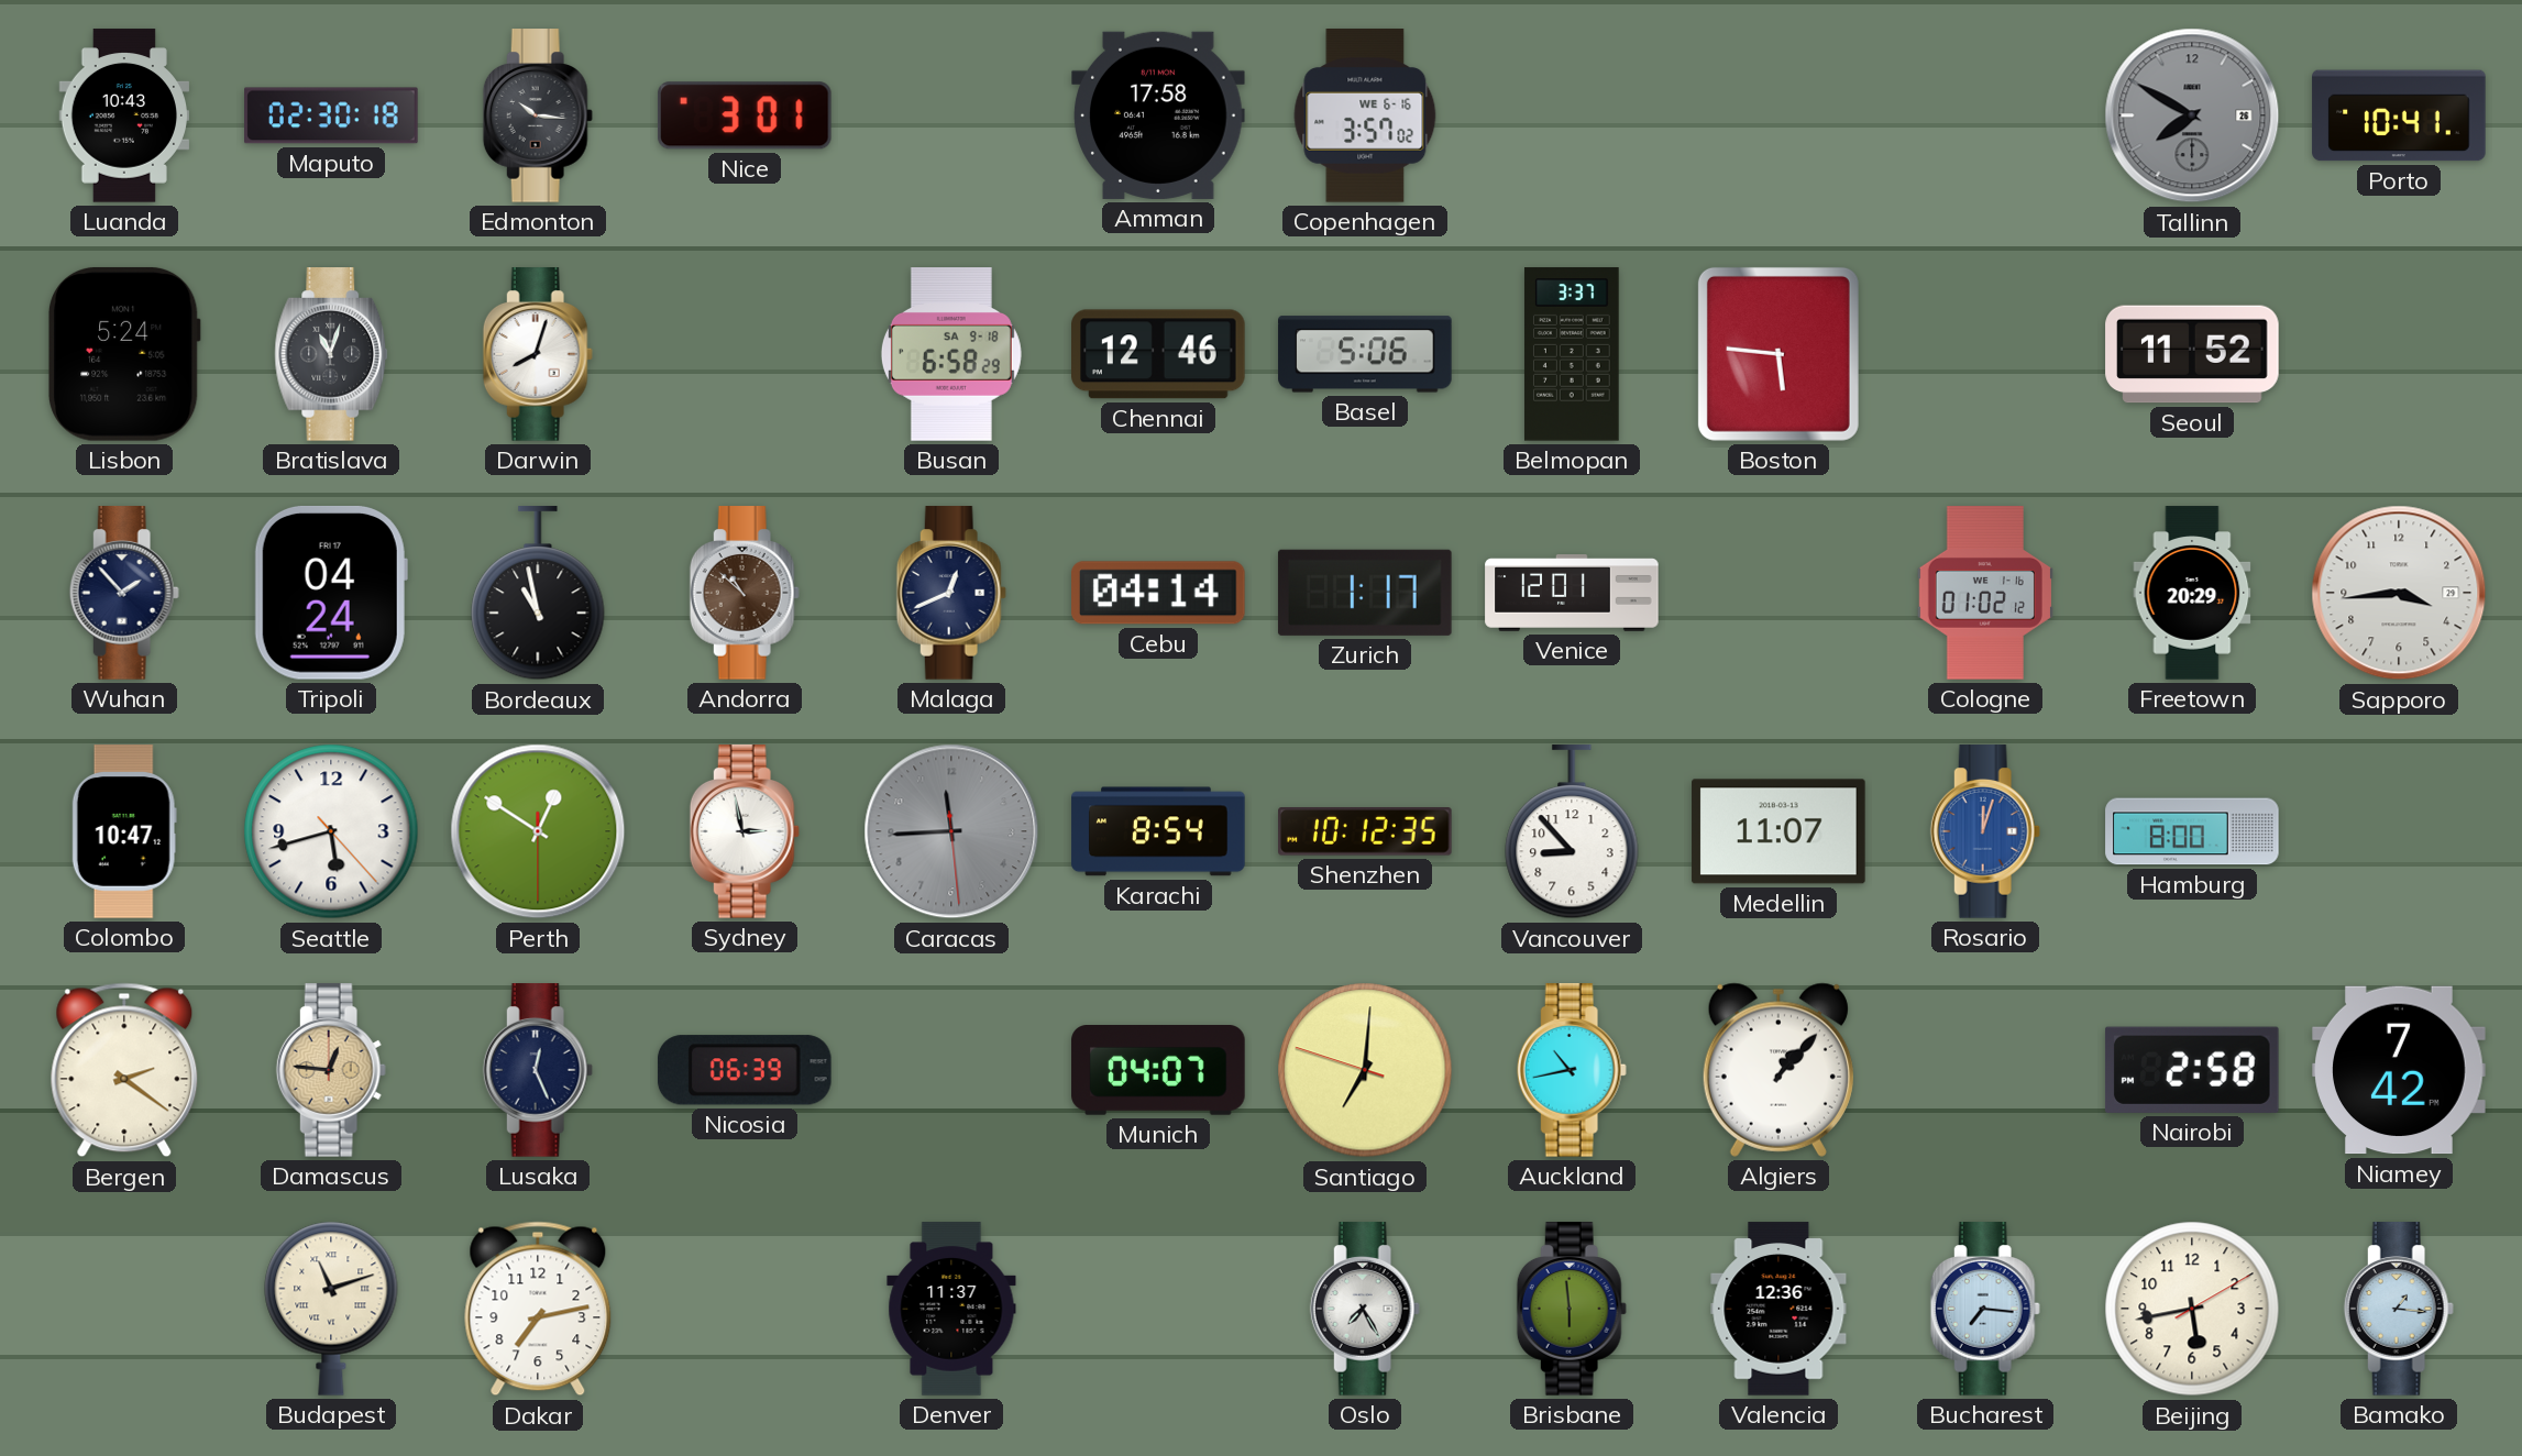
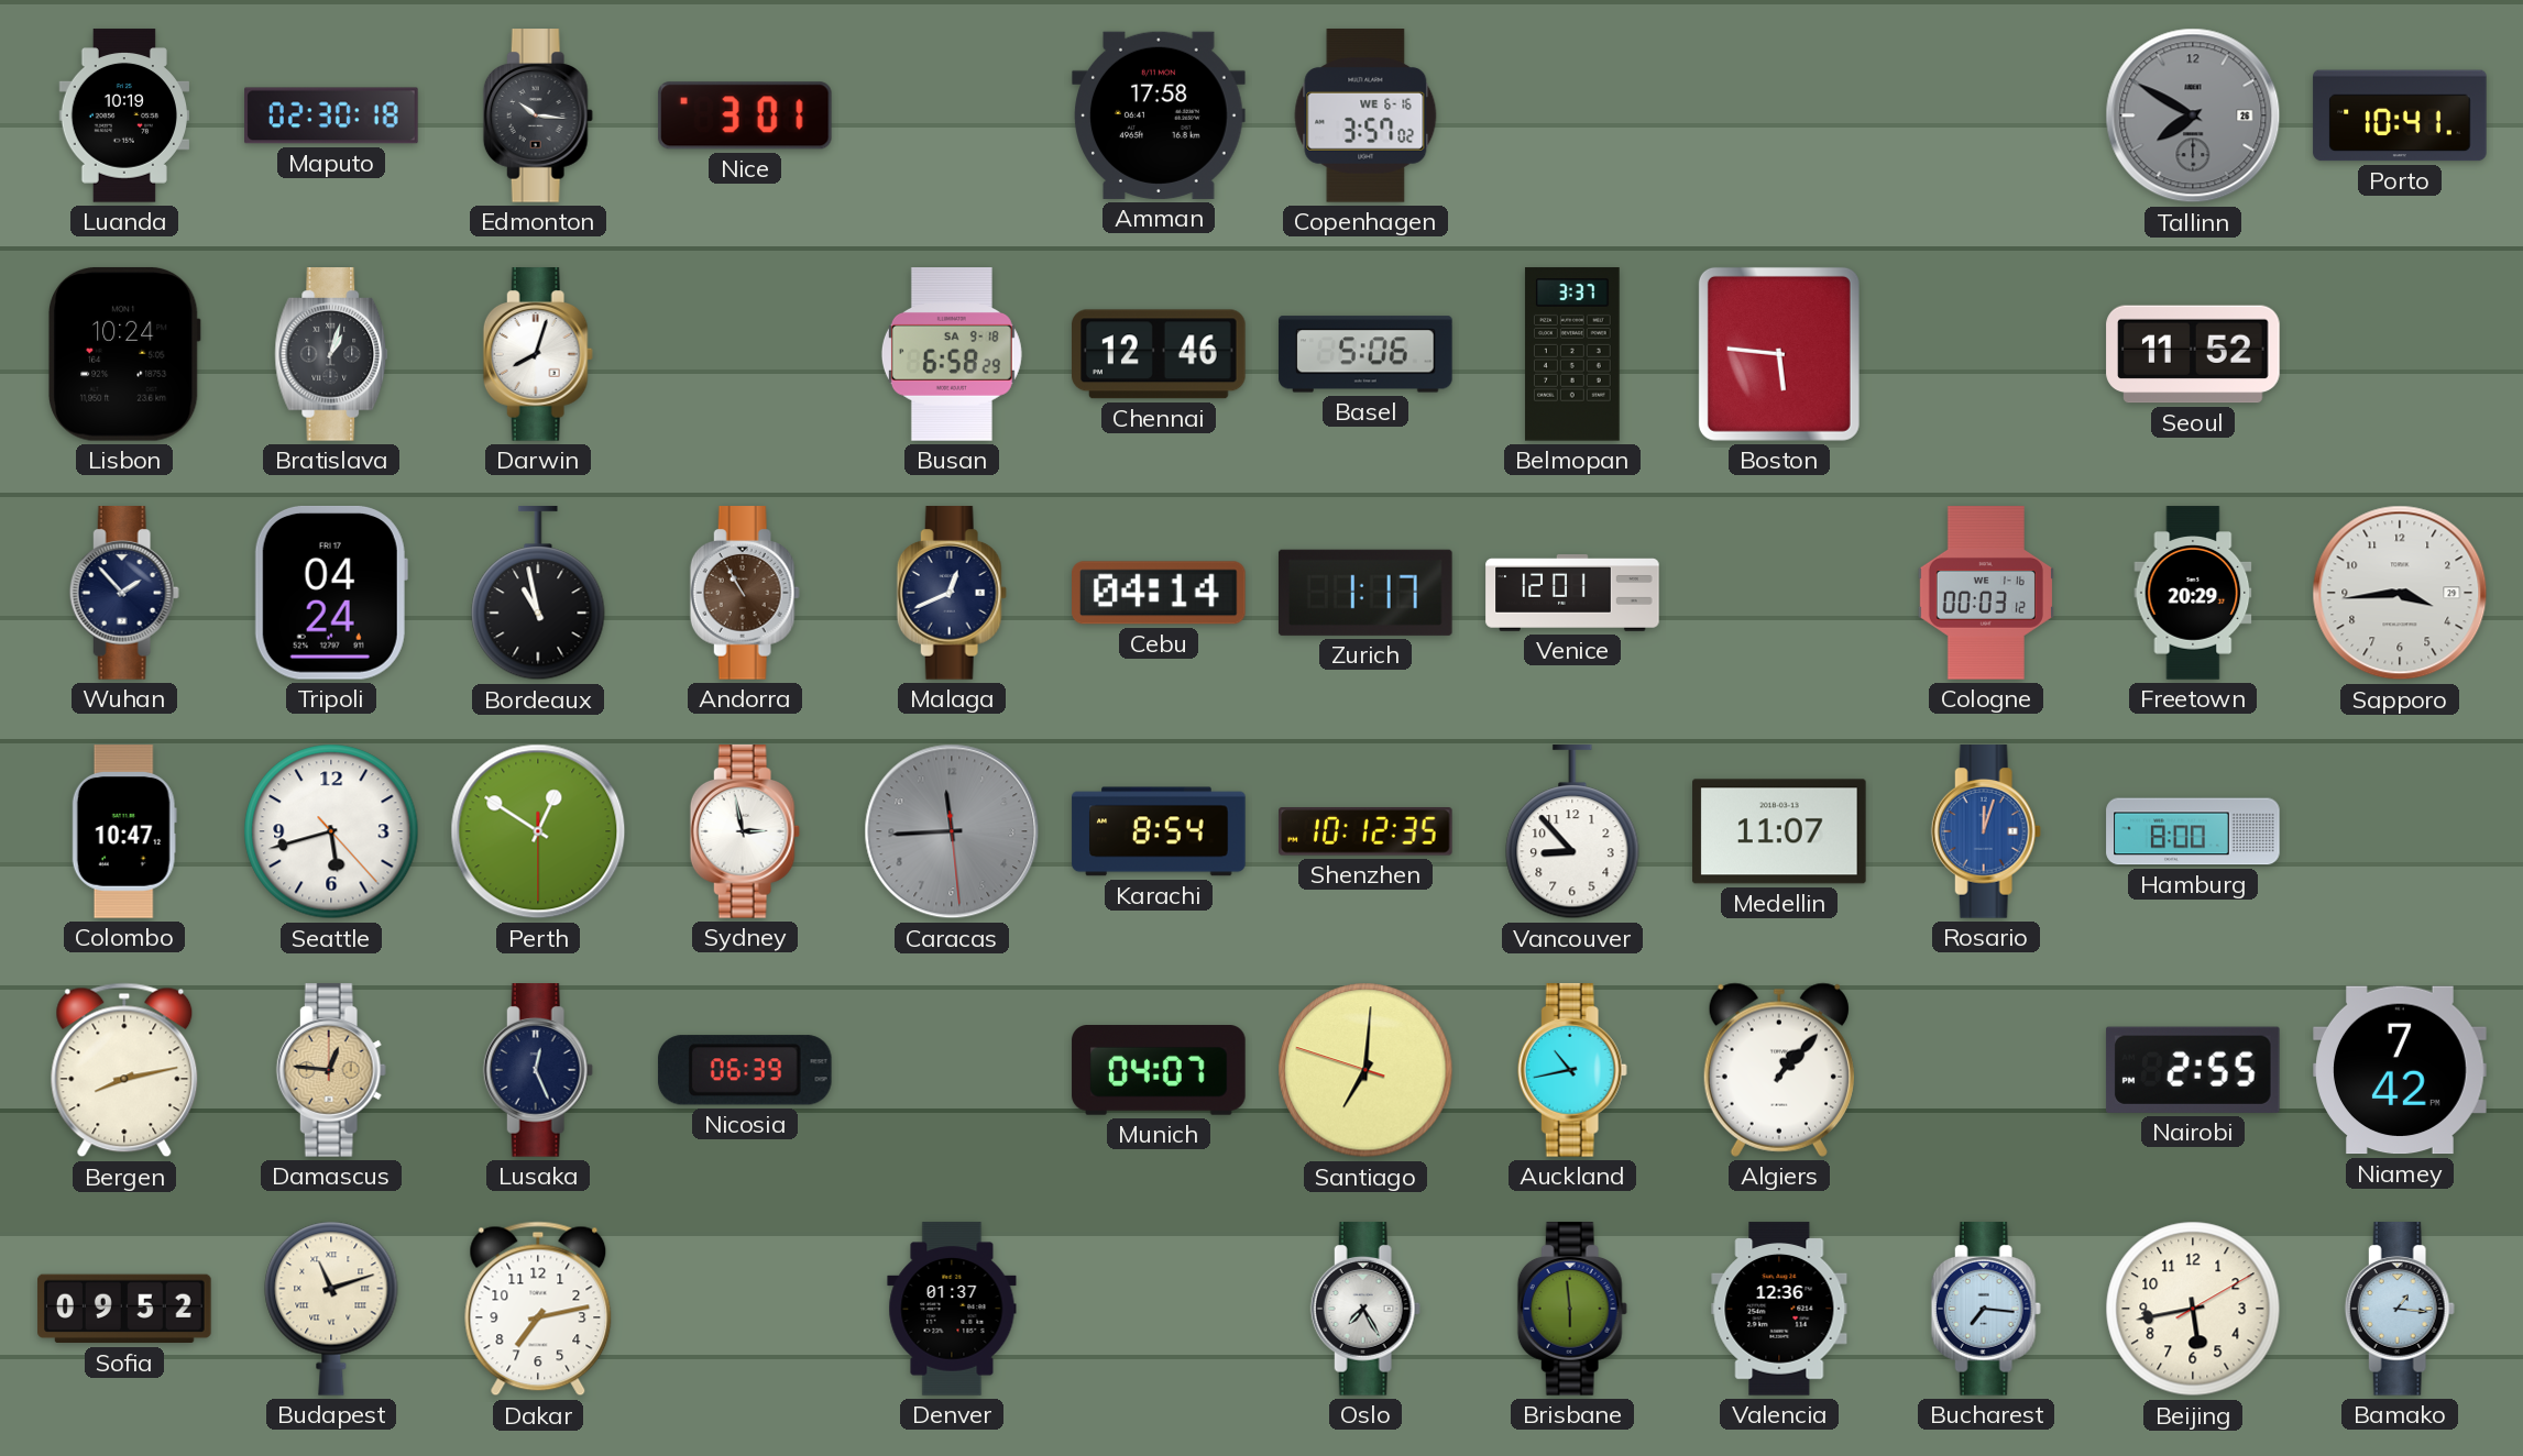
Luanda: 10:43 -> 10:19
Lisbon: 5:24 -> 10:24
Bratislava: 11:03 -> 1:03
Andorra: 10:52 -> 10:55
Cologne: 01:02 -> 00:03
Bergen: 2:21 -> 8:13
Nairobi: 2:58 -> 2:55
Sofia: none -> 09:52
Denver: 11:37 -> 01:37
